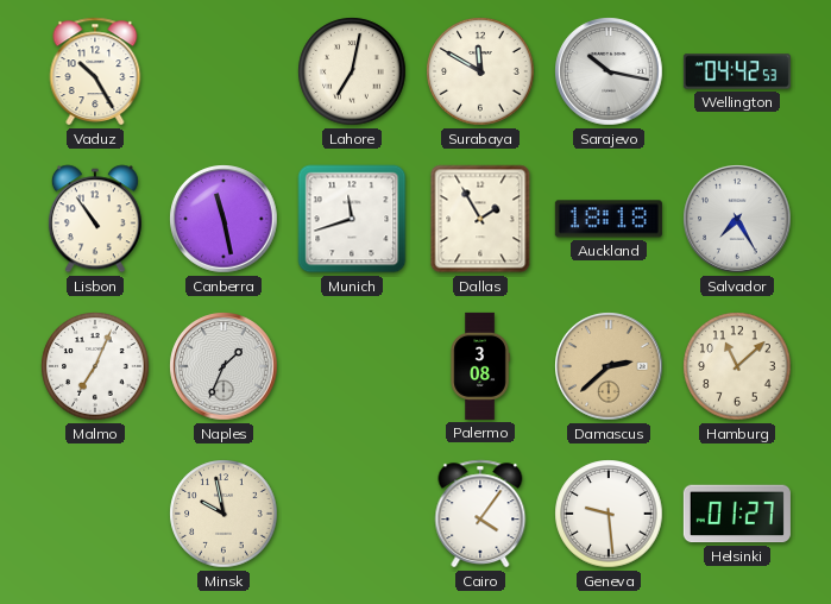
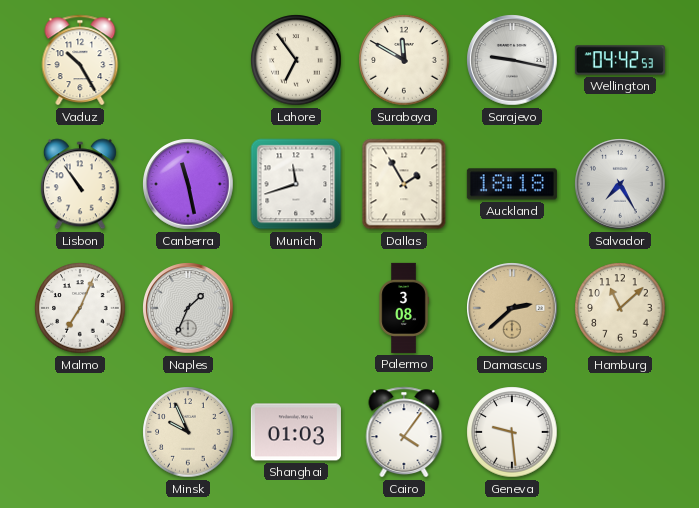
Lahore: 7:02 -> 6:54
Sarajevo: 10:17 -> 9:17
Minsk: 9:58 -> 9:56
Shanghai: none -> 01:03
Helsinki: 01:27 -> none
